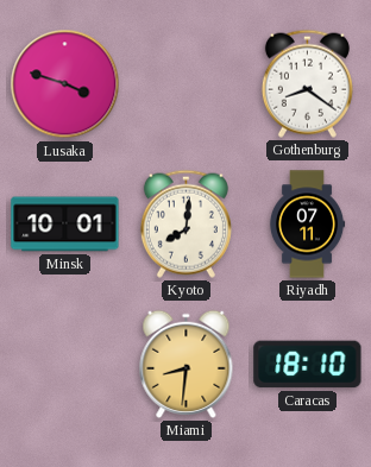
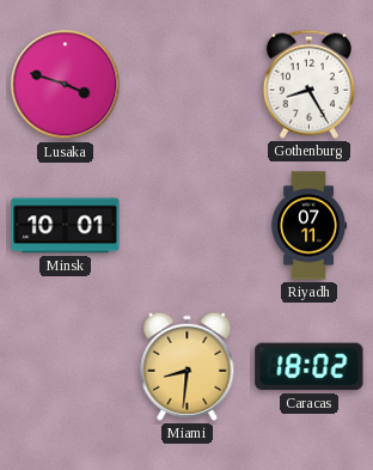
Gothenburg: 8:21 -> 8:25
Kyoto: 8:01 -> none
Caracas: 18:10 -> 18:02
